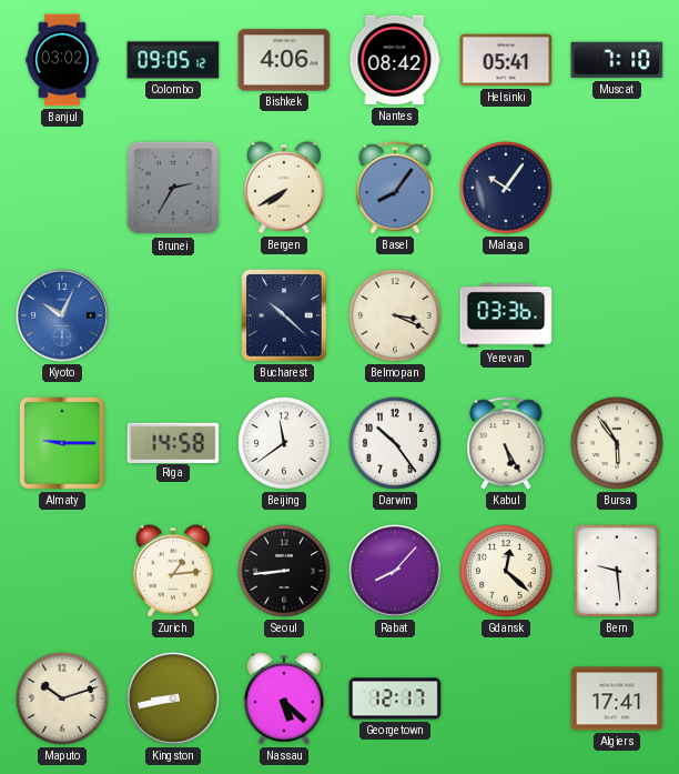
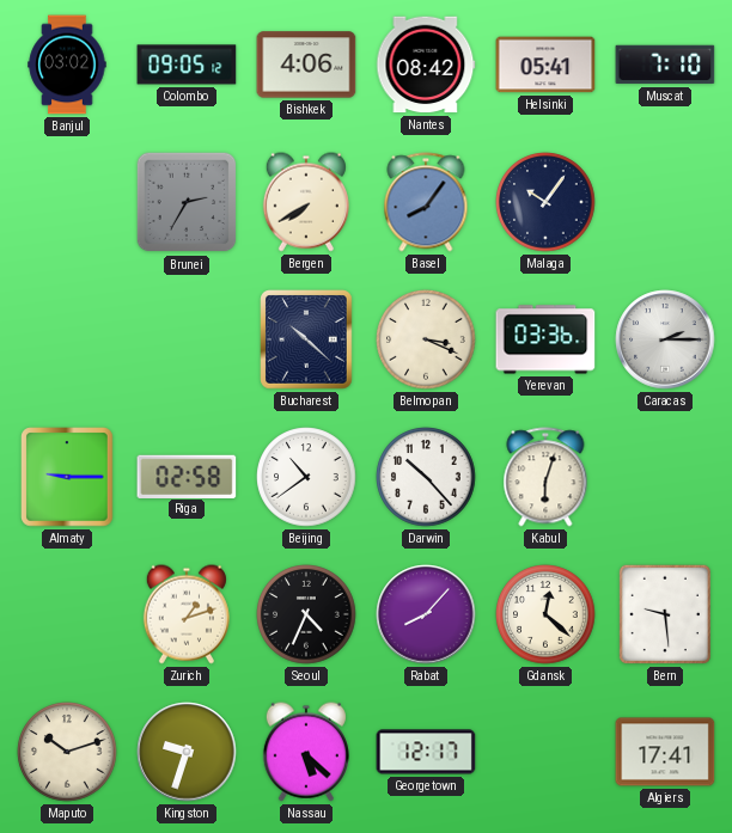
Kyoto: 10:04 -> none
Caracas: none -> 2:15
Riga: 14:58 -> 02:58
Beijing: 11:39 -> 10:39
Darwin: 10:24 -> 10:23
Kabul: 5:25 -> 6:03
Bursa: 5:54 -> none
Zurich: 1:14 -> 1:12
Seoul: 8:44 -> 4:34
Kingston: 8:43 -> 9:33
